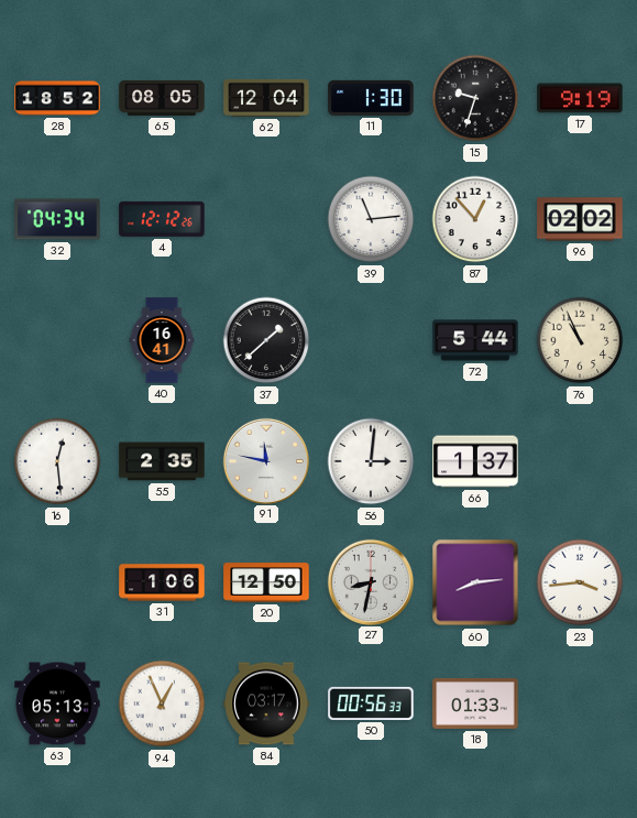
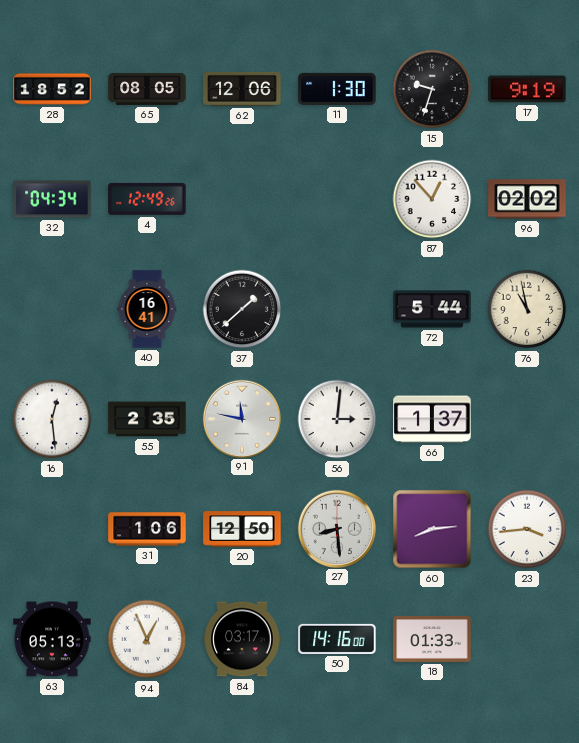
62: 12:04 -> 12:06
4: 12:12 -> 12:49
39: 11:14 -> none
76: 10:56 -> 10:58
27: 8:32 -> 8:29
50: 00:56 -> 14:16
